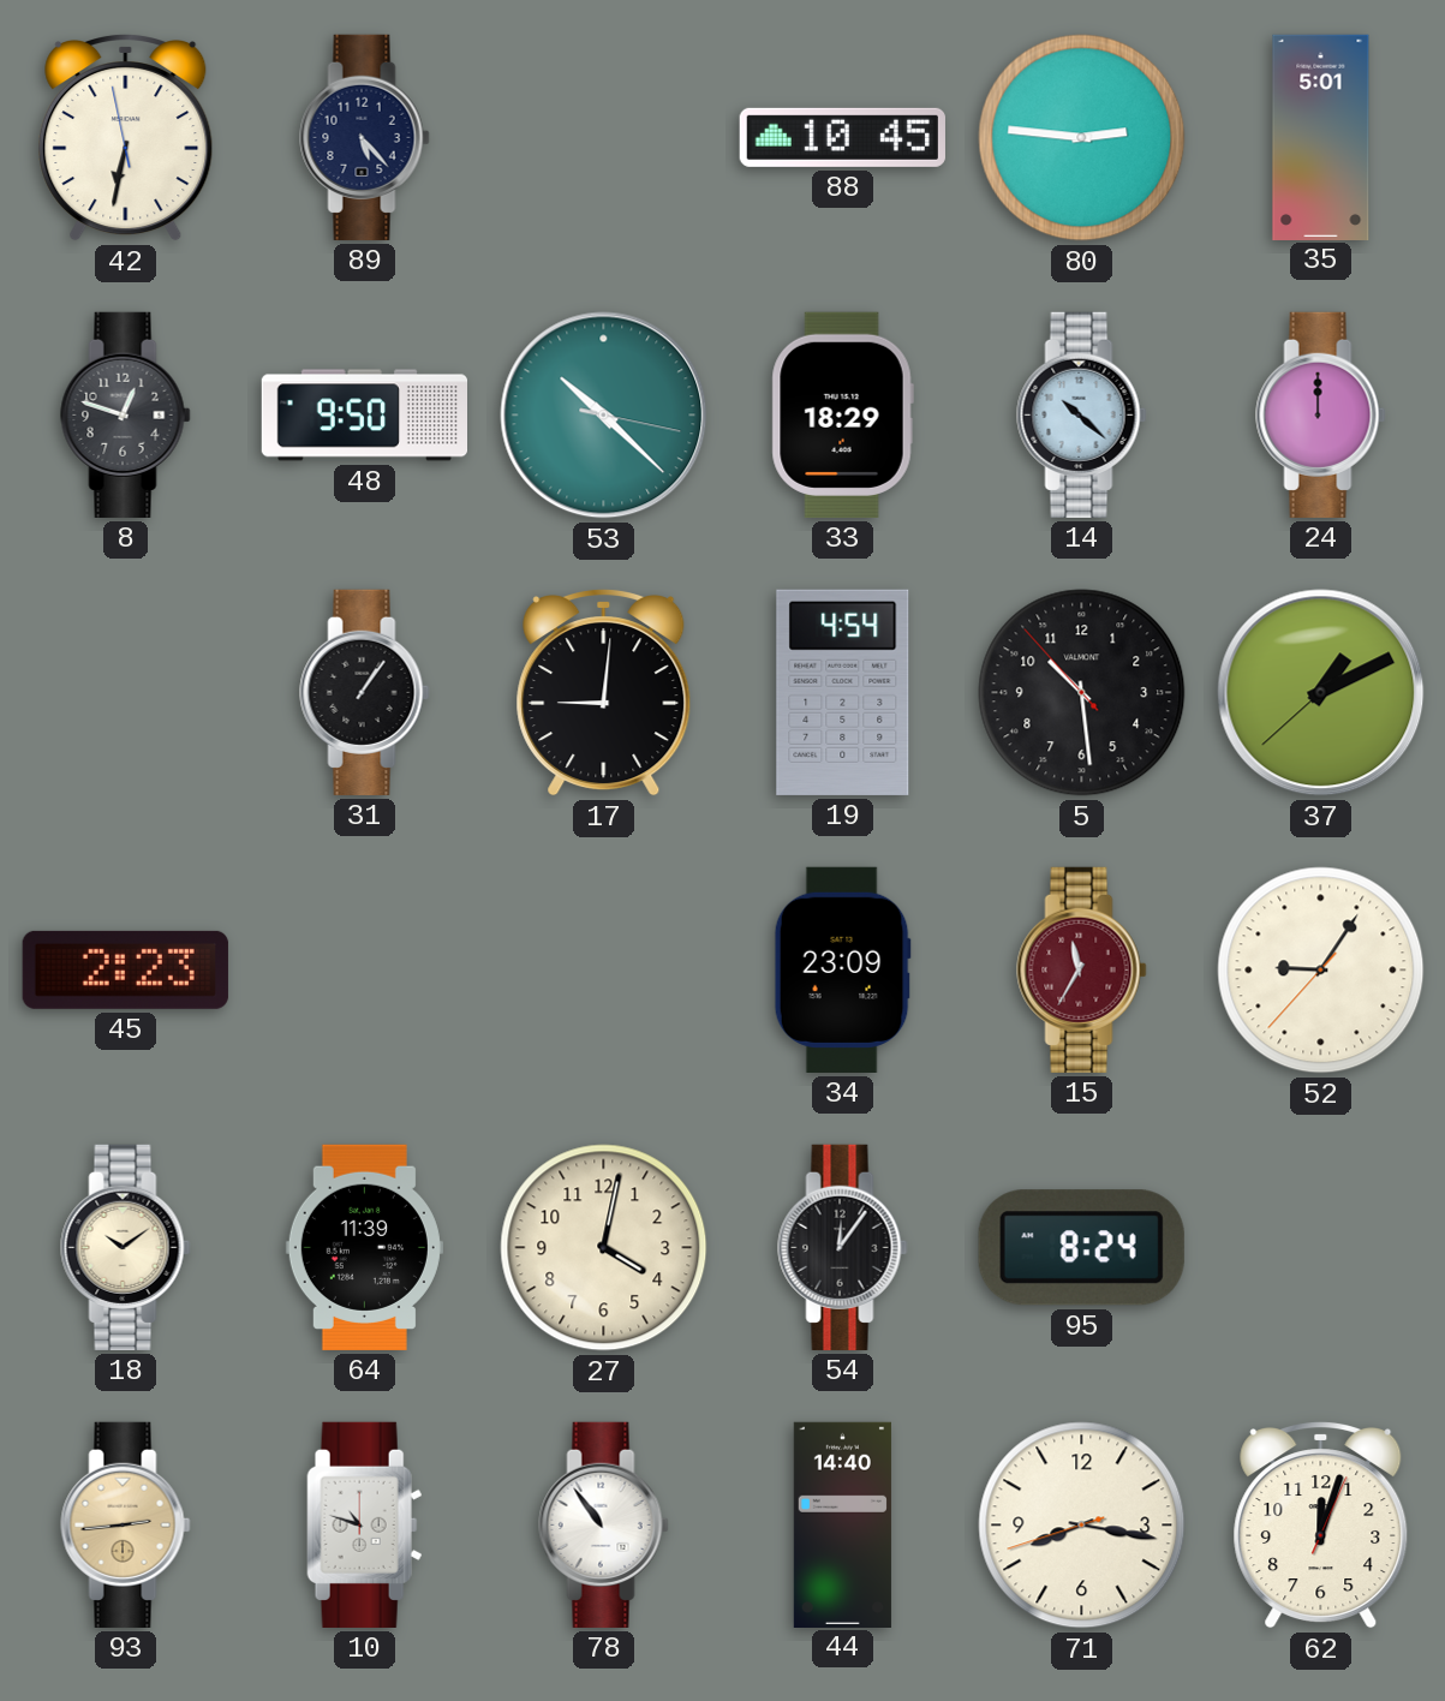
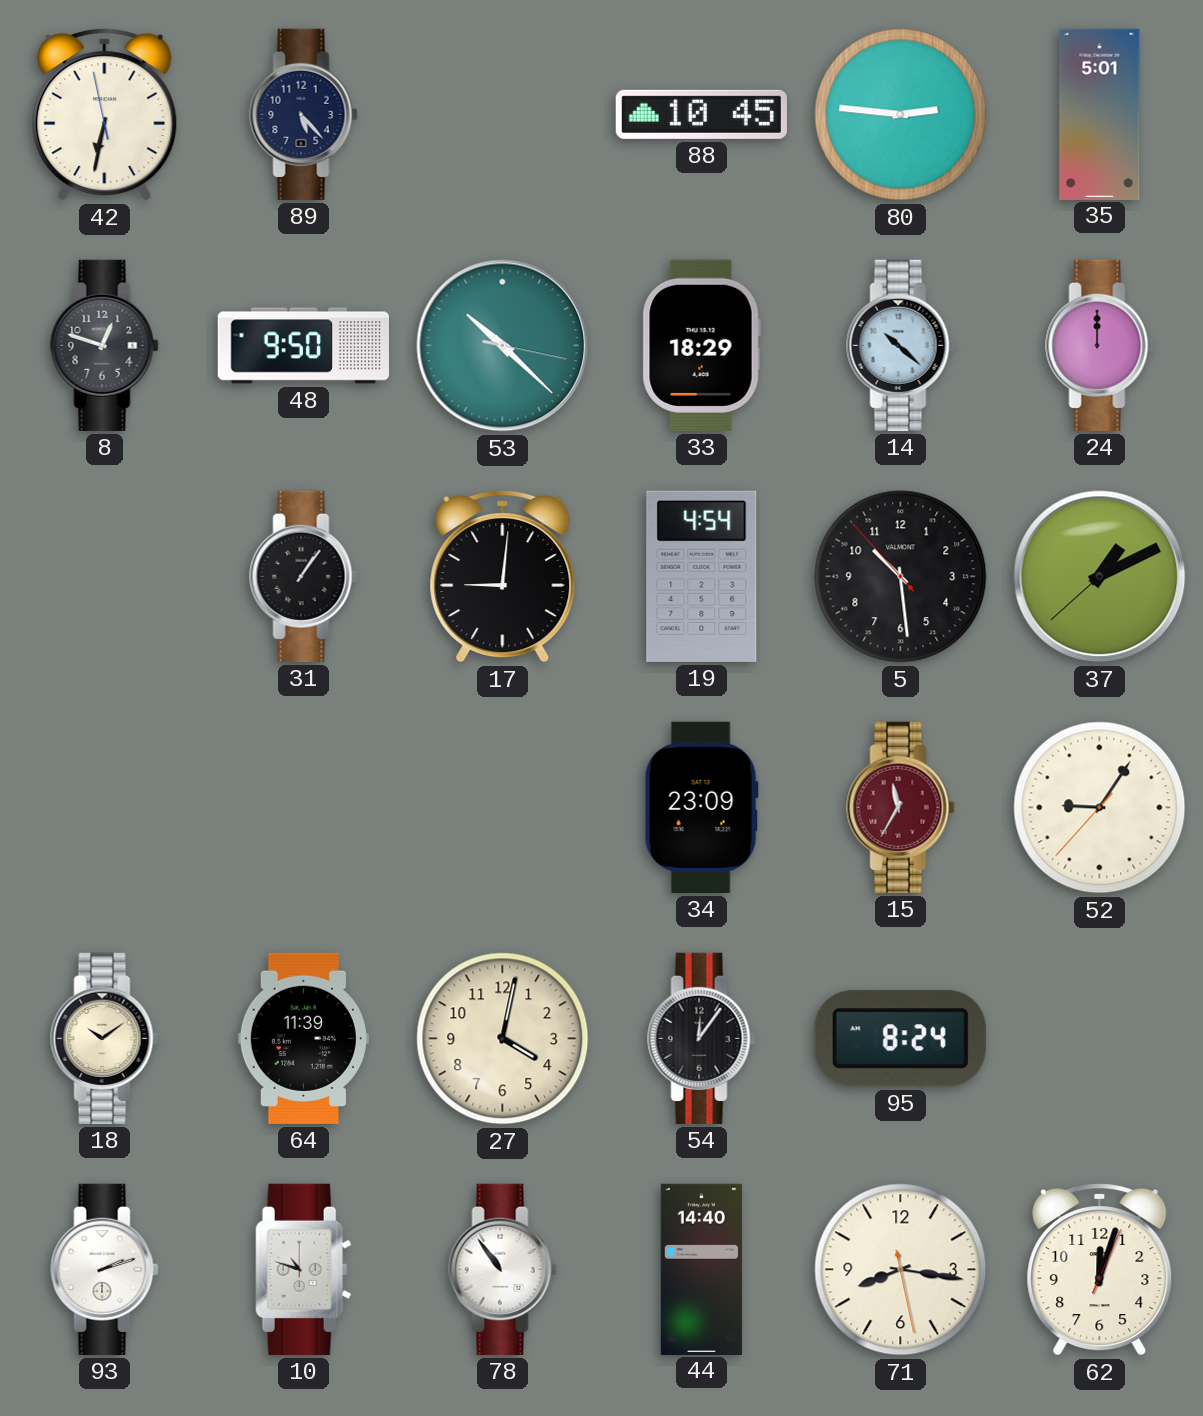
45: 2:23 -> none
93: 2:44 -> 2:12
93 dial: champagne -> white
71: 8:16:42 -> 8:16:28
